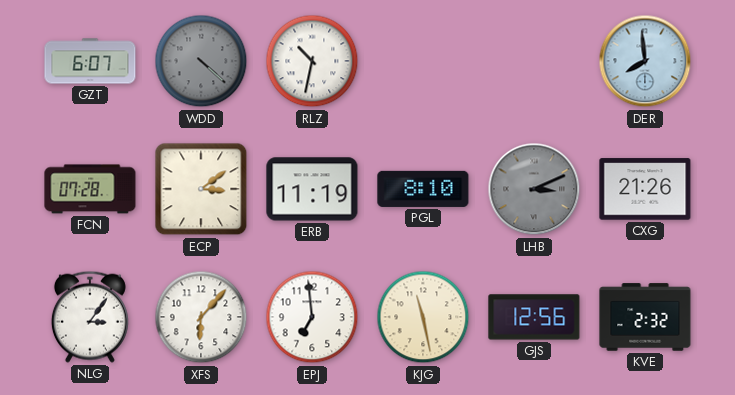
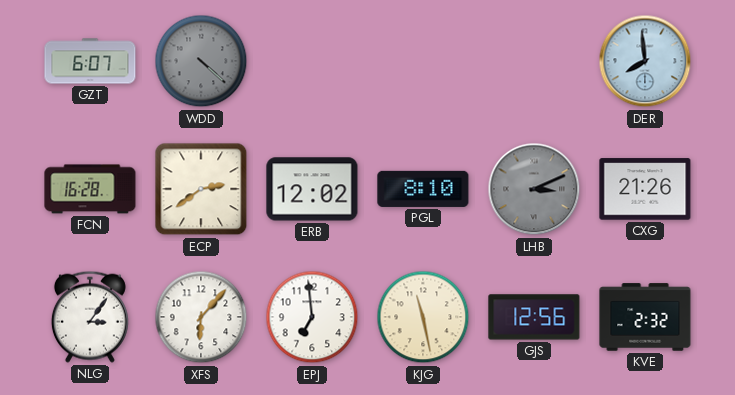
RLZ: 10:32 -> none
FCN: 07:28 -> 16:28
ECP: 3:09 -> 2:39
ERB: 11:19 -> 12:02
